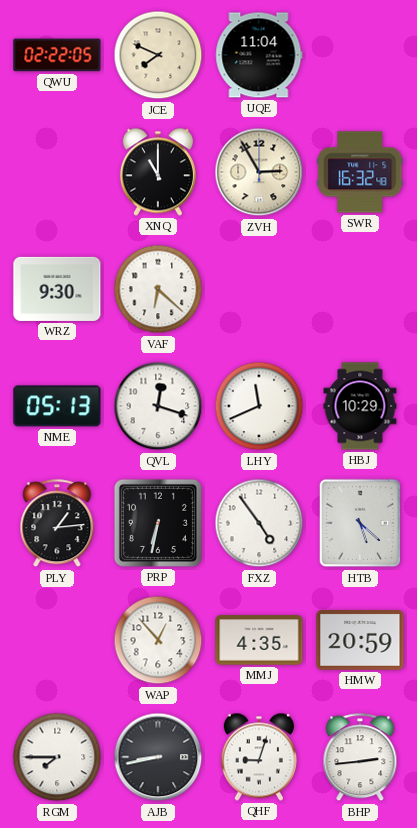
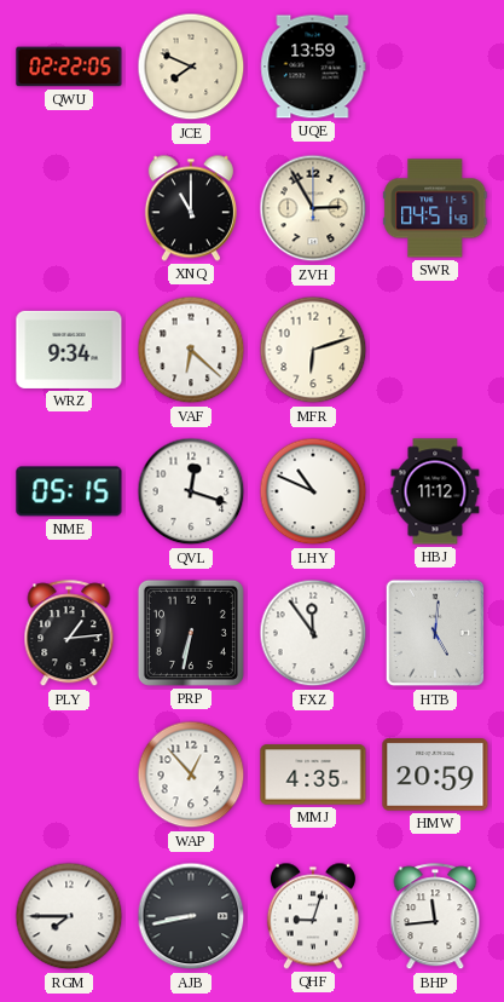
UQE: 11:04 -> 13:59
SWR: 16:32 -> 04:51
WRZ: 9:30 -> 9:34
MFR: none -> 6:12
NME: 05:13 -> 05:15
LHY: 11:41 -> 10:49
HBJ: 10:29 -> 11:12
FXZ: 4:54 -> 11:54
HTB: 5:22 -> 5:01
BHP: 2:44 -> 11:44
